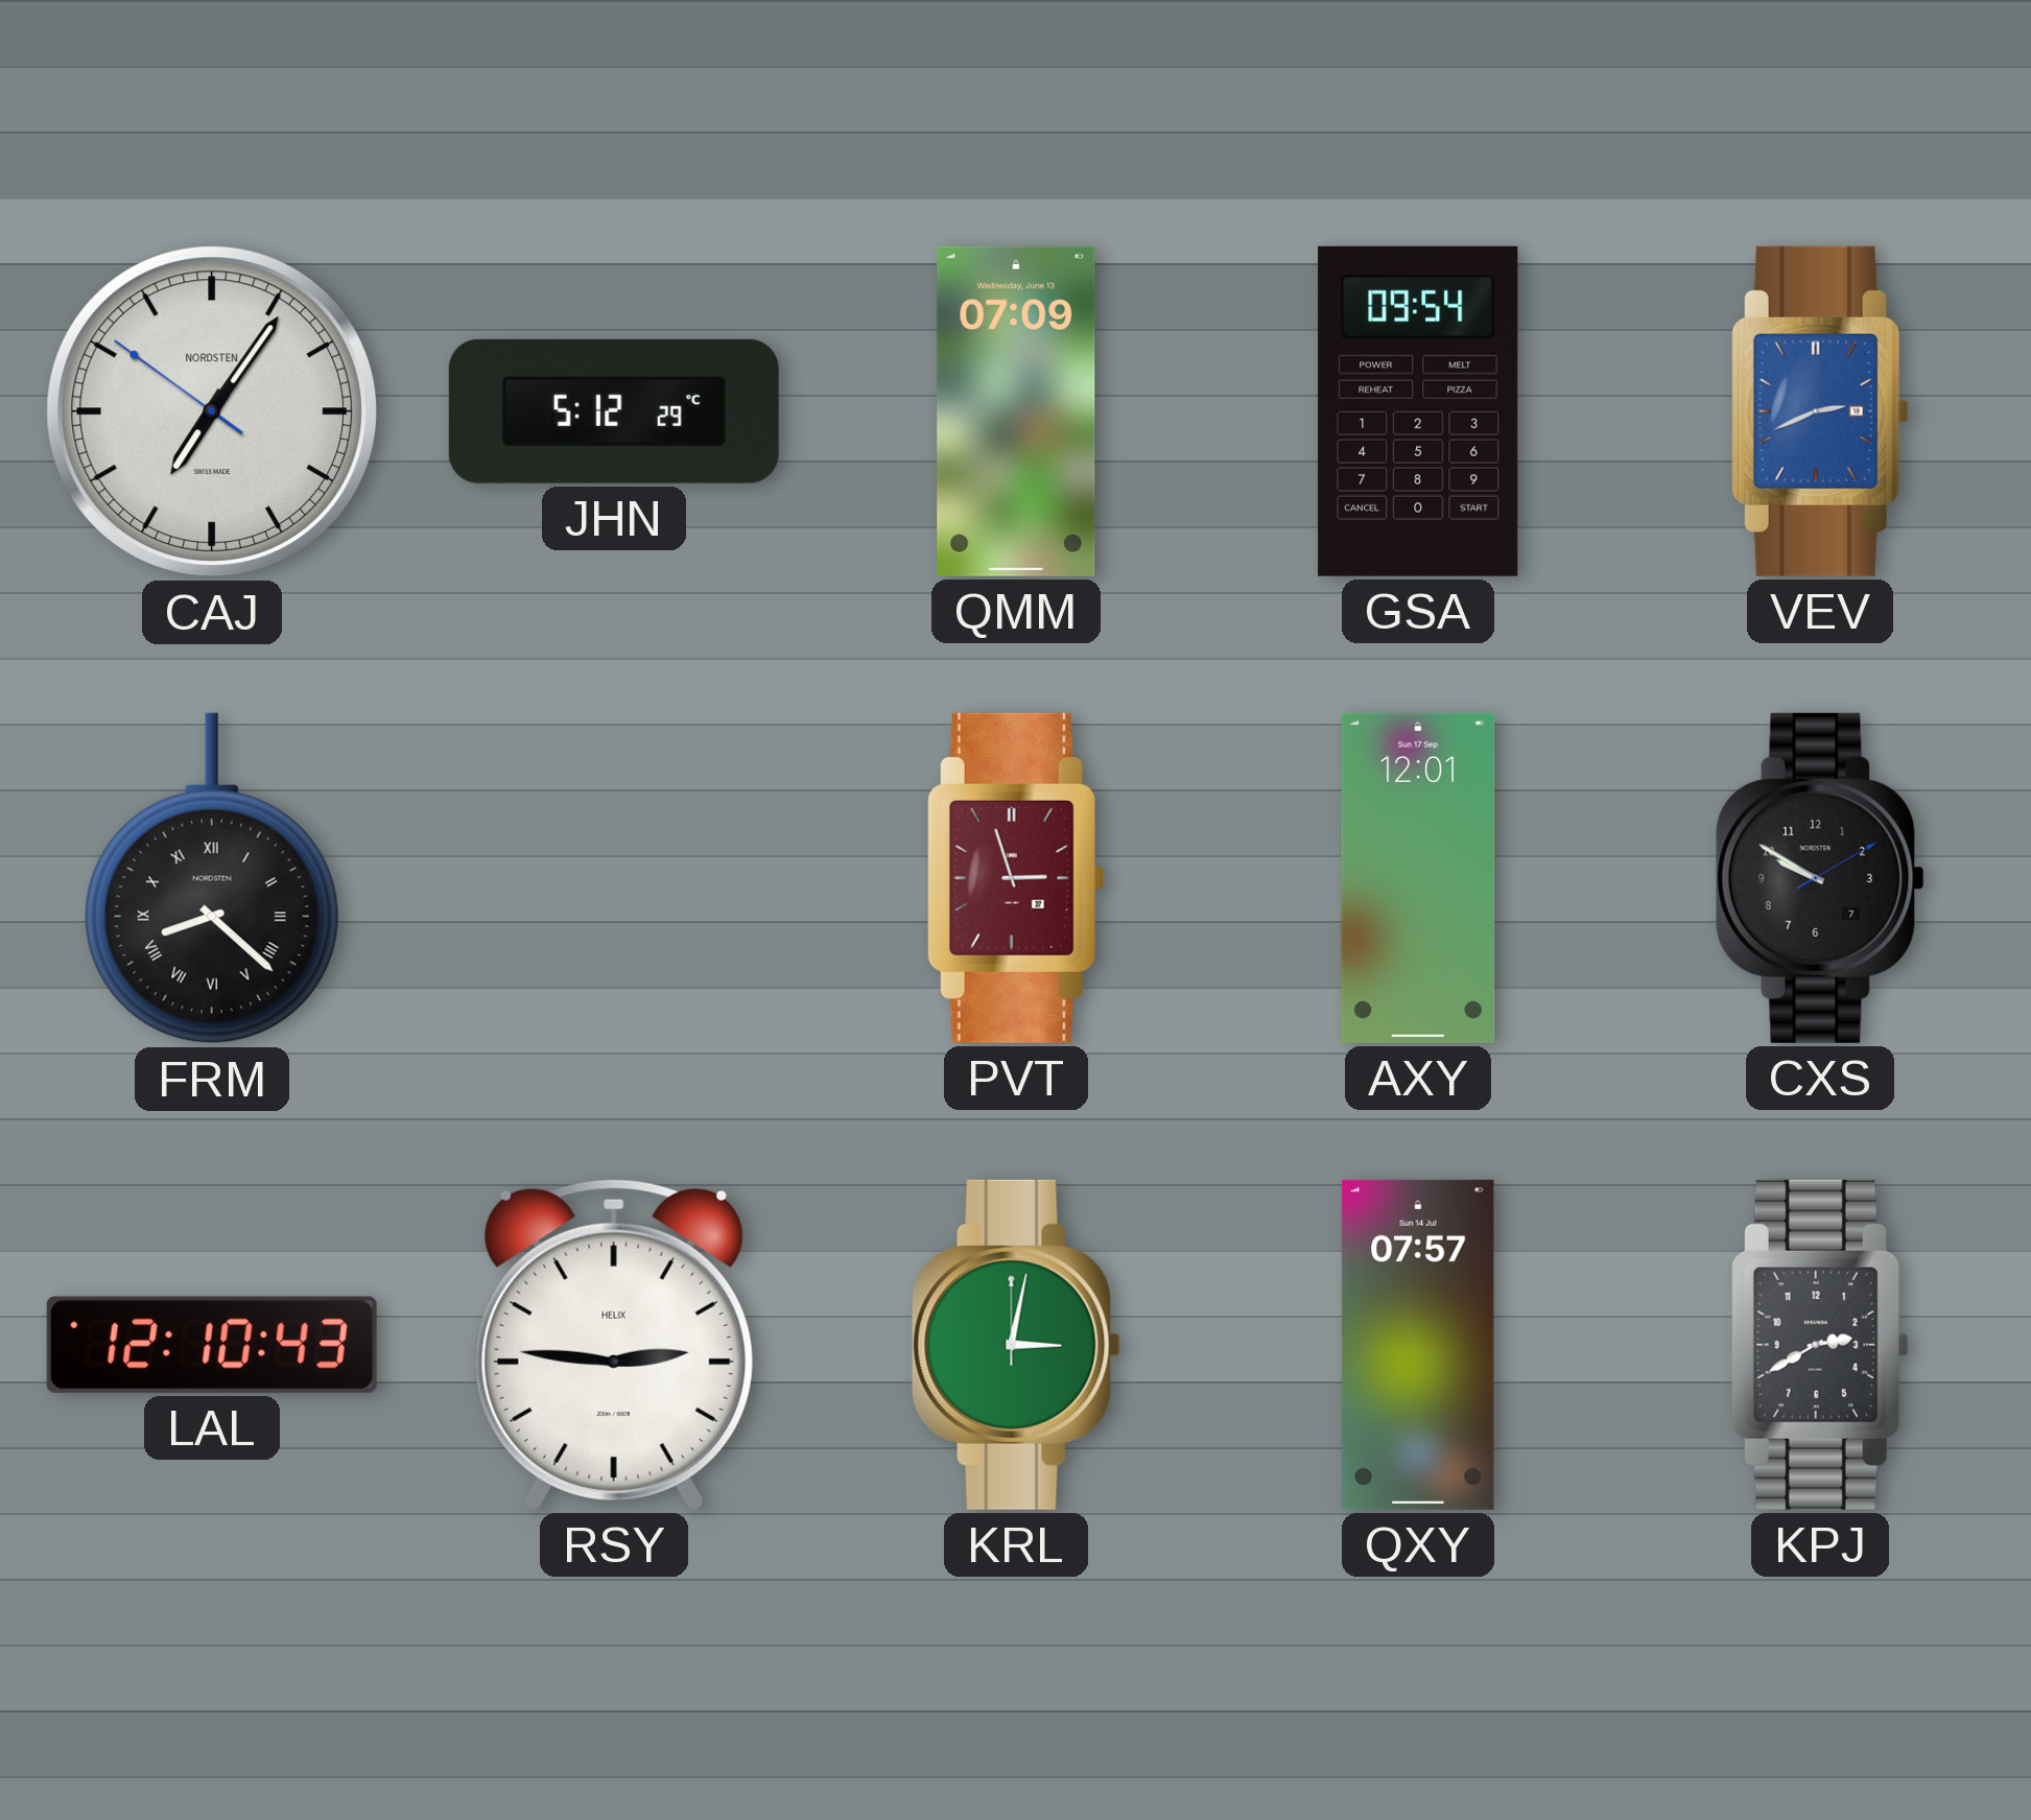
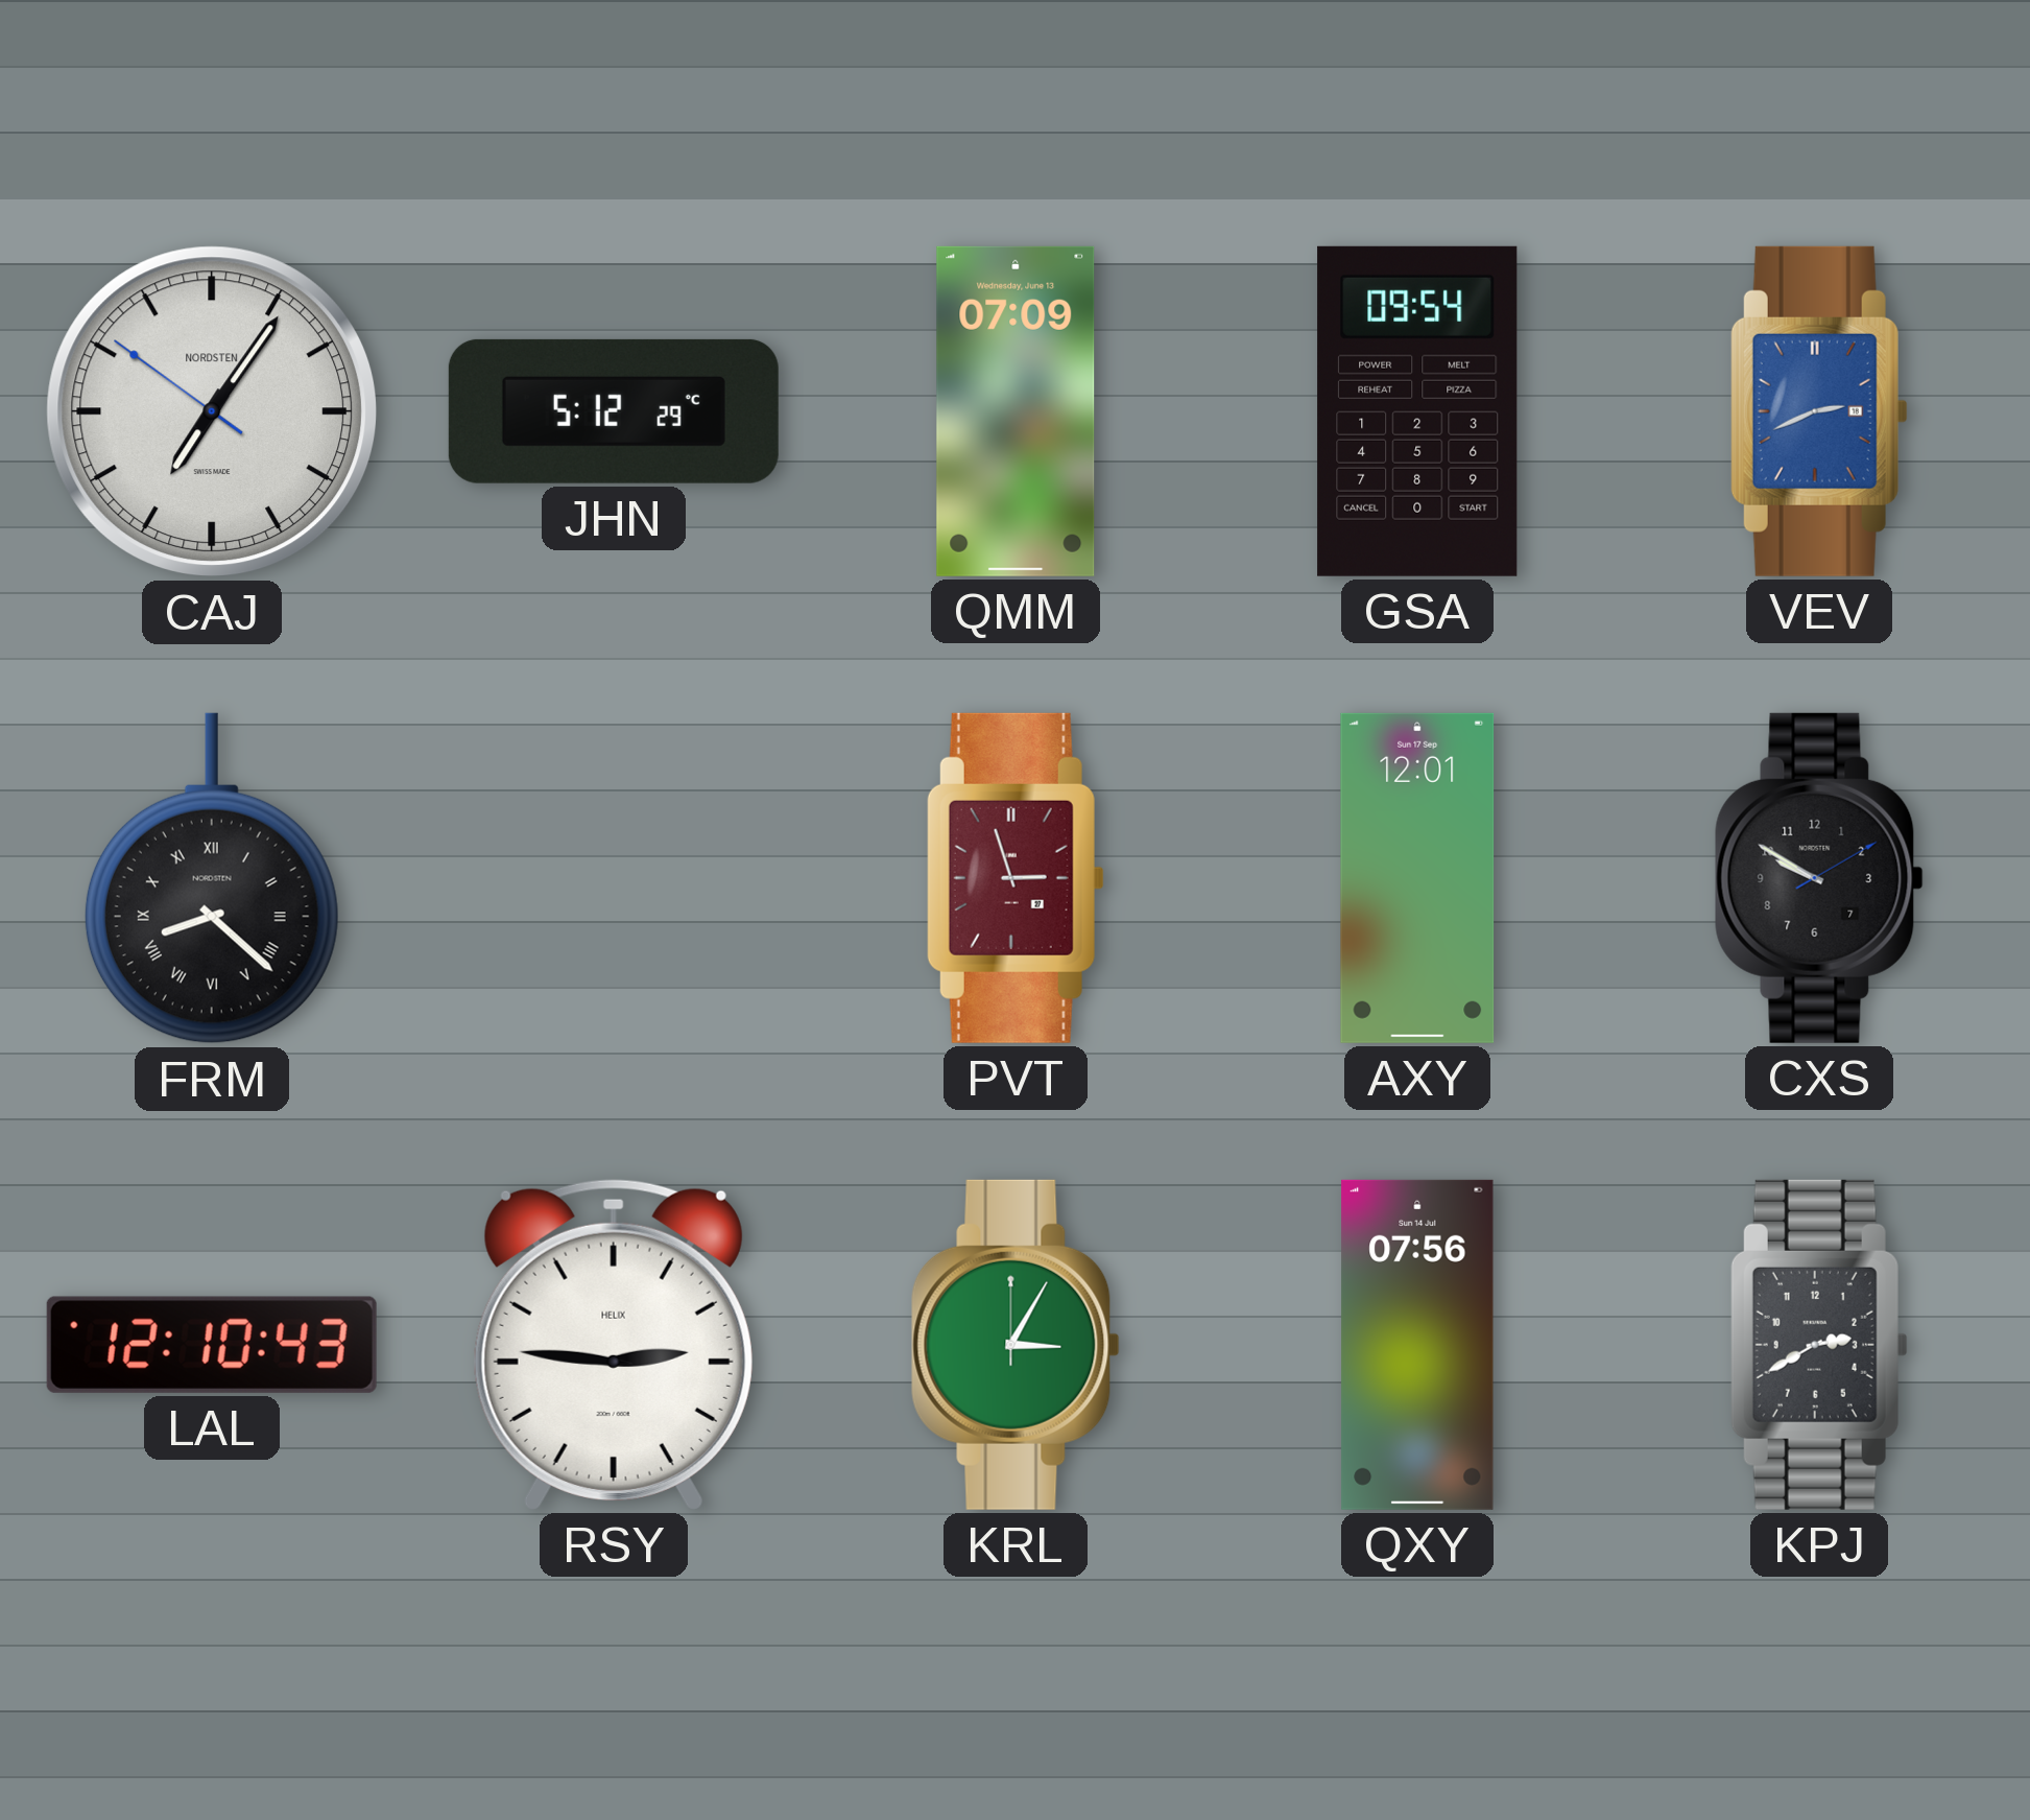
KRL: 3:02 -> 3:05
QXY: 07:57 -> 07:56
